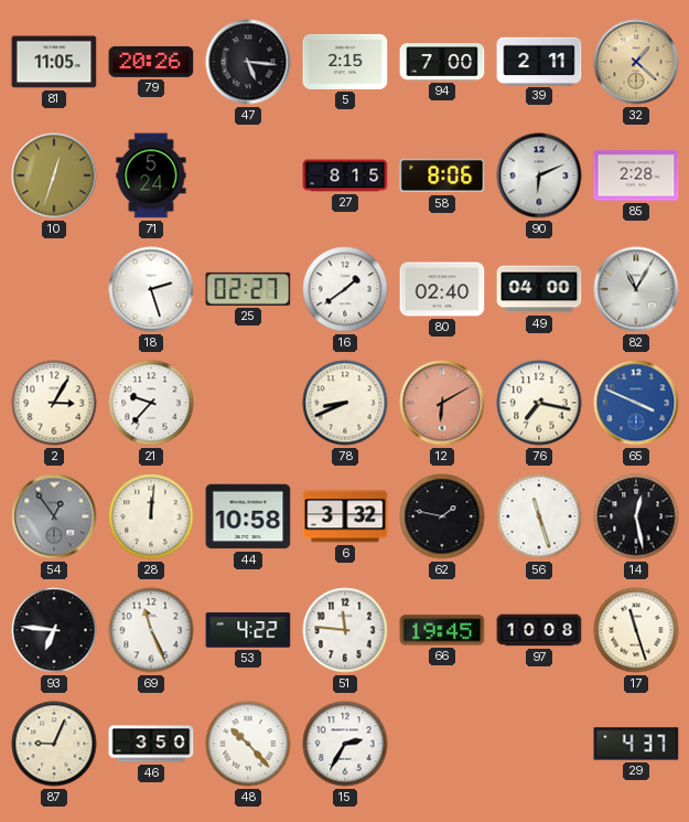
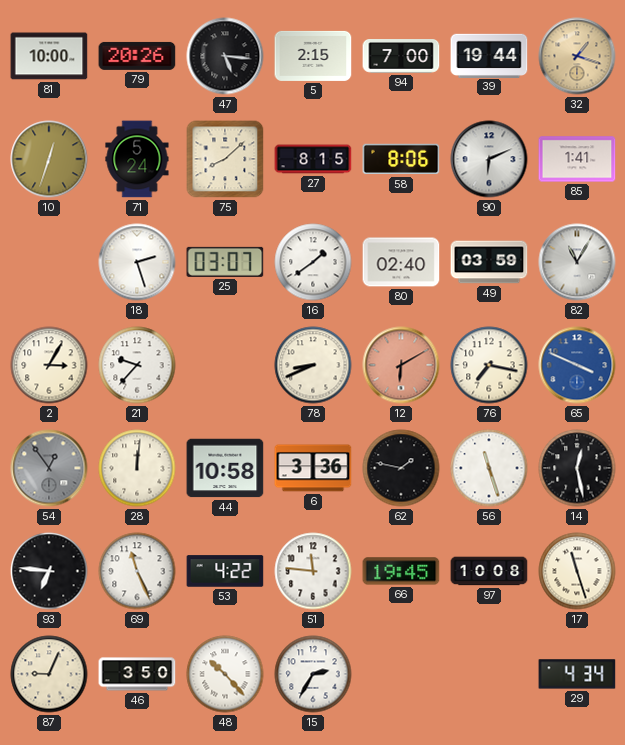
81: 11:05 -> 10:00
39: 2:11 -> 19:44
32: 1:22 -> 1:18
75: none -> 8:08
85: 2:28 -> 1:41
25: 02:27 -> 03:07
49: 04:00 -> 03:59
6: 3:32 -> 3:36
29: 4:37 -> 4:34
